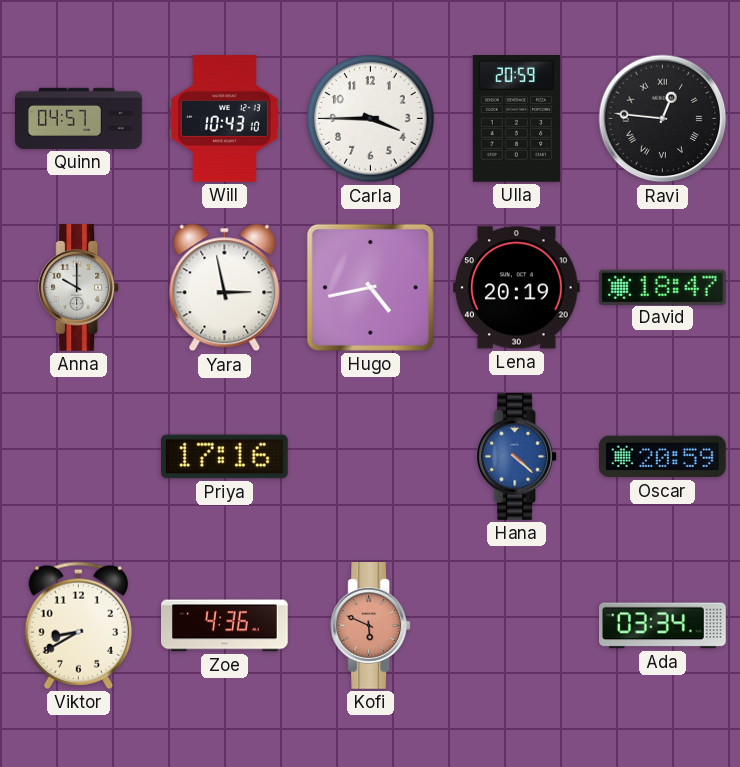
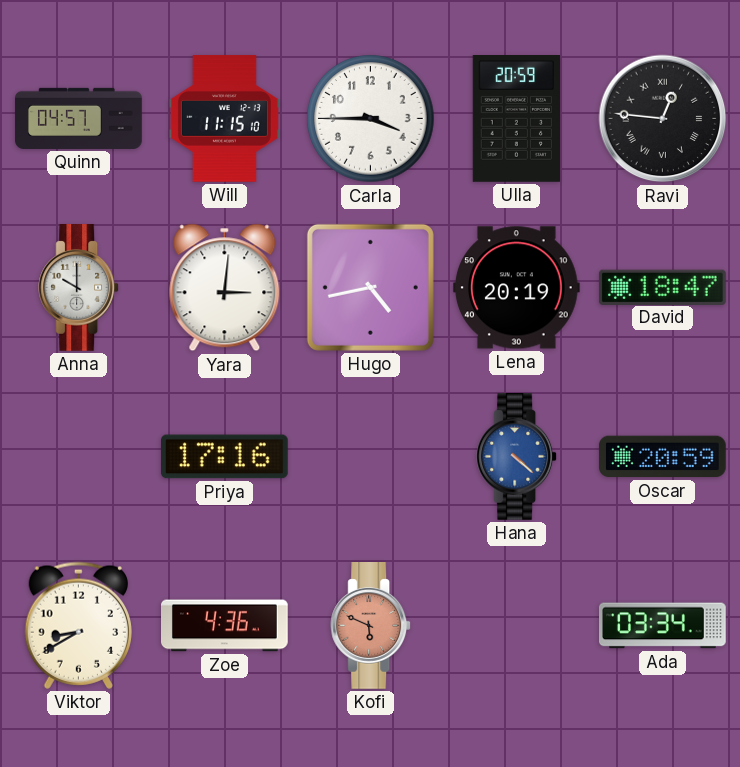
Will: 10:43 -> 11:15
Yara: 2:58 -> 3:01
